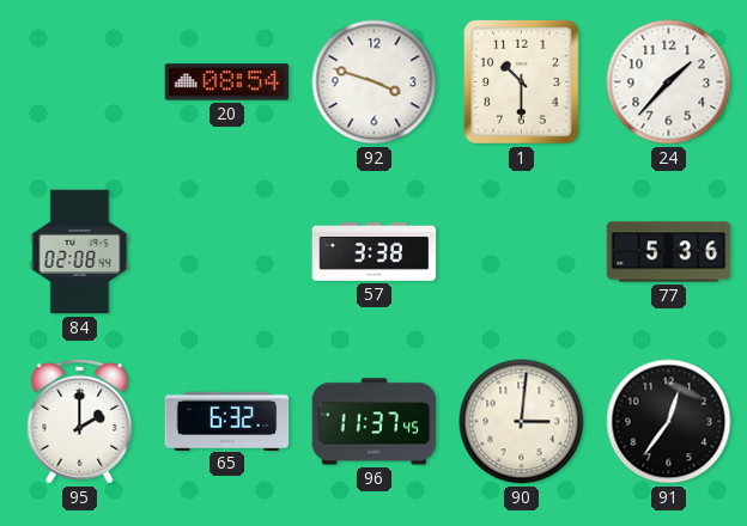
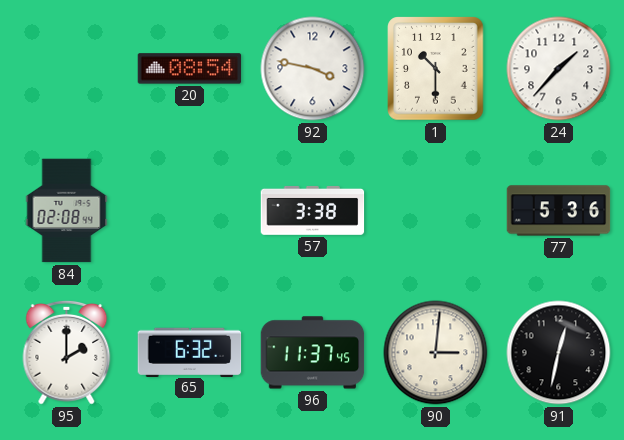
92: 3:48 -> 3:47
91: 12:36 -> 12:32
